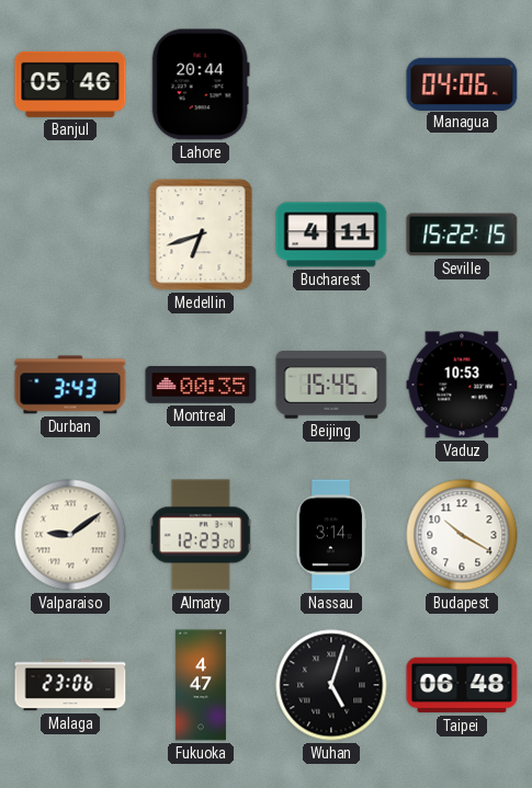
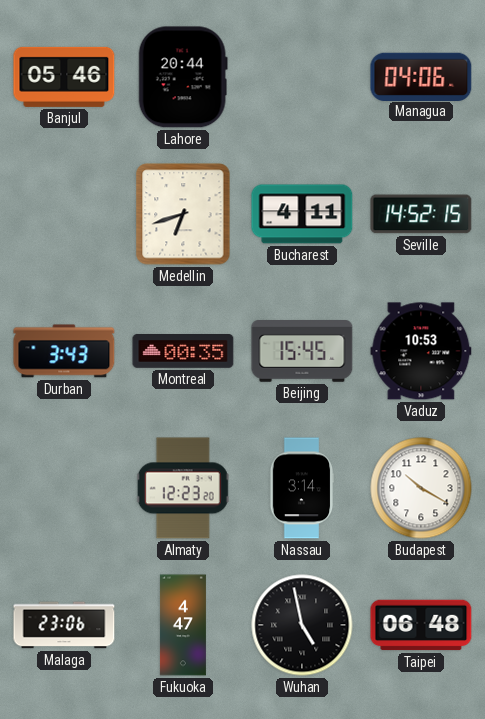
Seville: 15:22 -> 14:52
Valparaiso: 9:09 -> none
Wuhan: 5:03 -> 4:58
